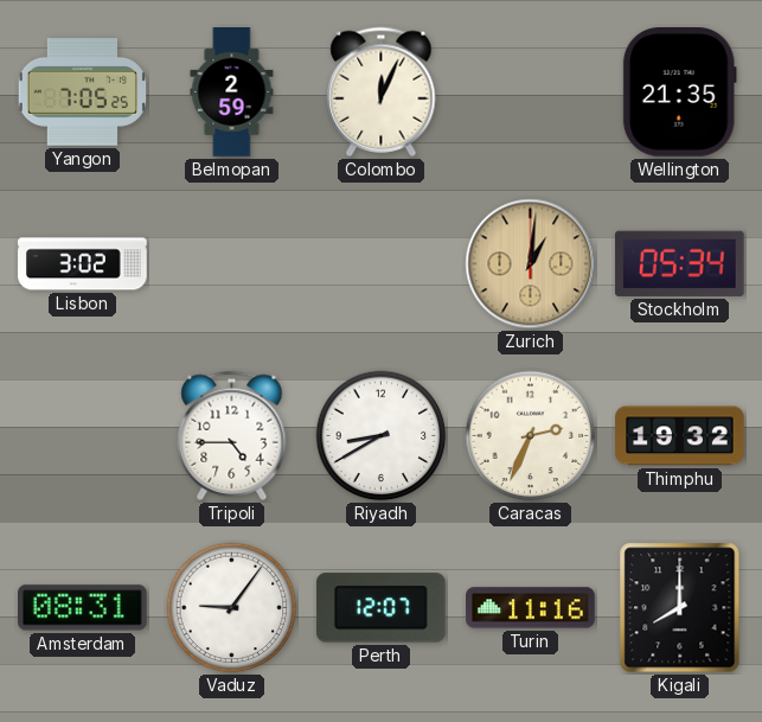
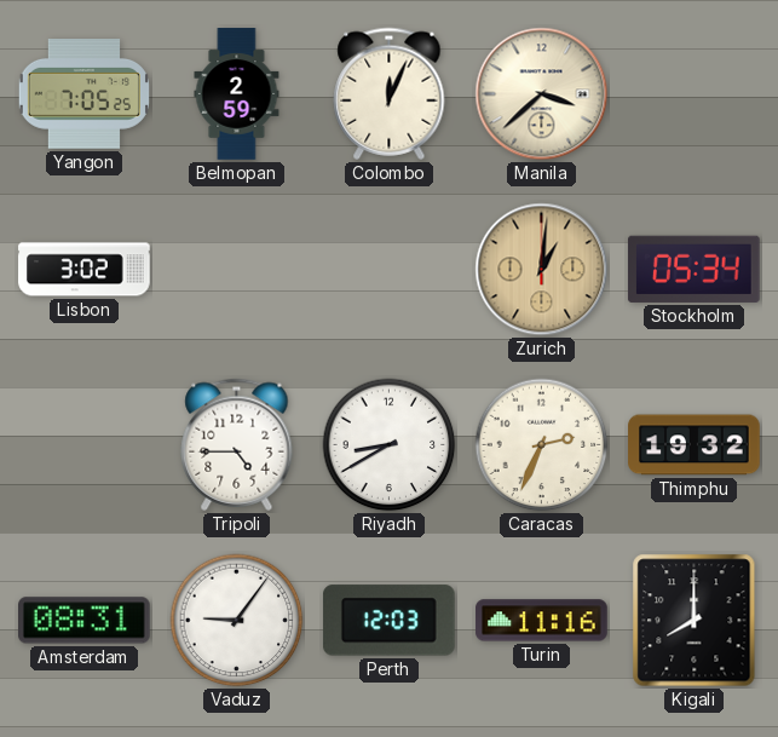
Manila: none -> 3:38
Wellington: 21:35 -> none
Perth: 12:07 -> 12:03
